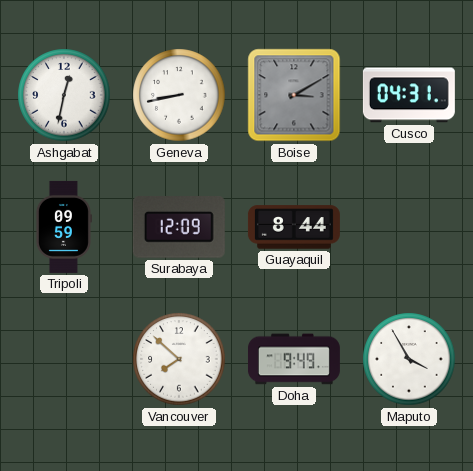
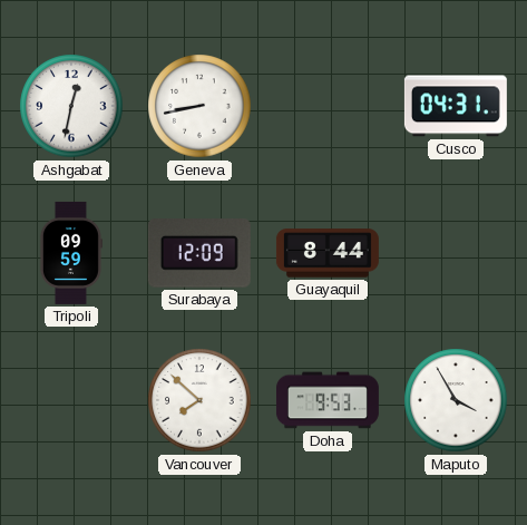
Boise: 3:10 -> none
Doha: 9:49 -> 9:53
